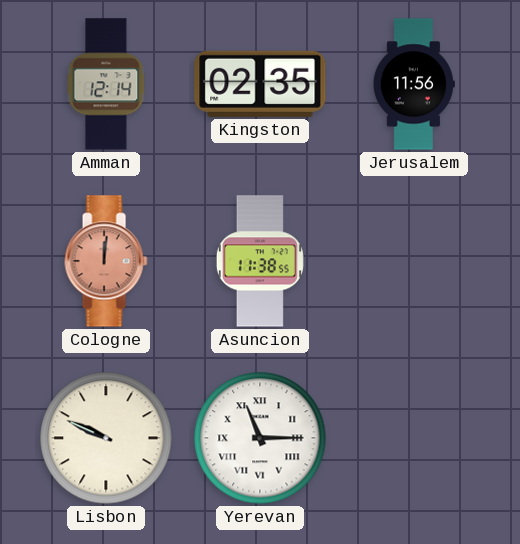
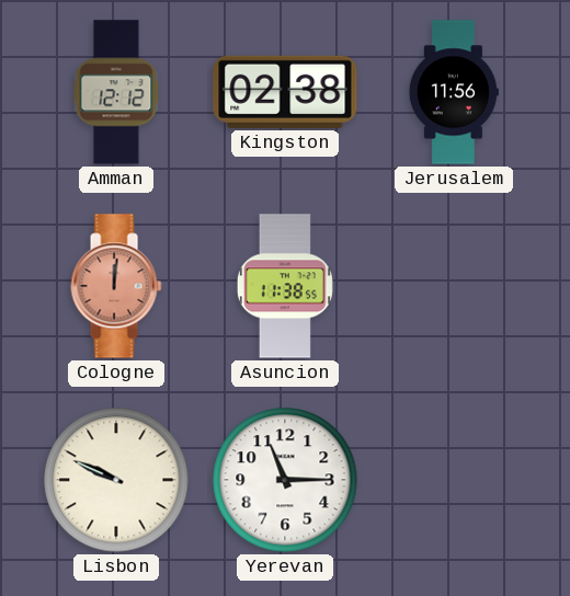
Amman: 12:14 -> 12:12
Kingston: 02:35 -> 02:38
Yerevan numerals: Roman -> Arabic
